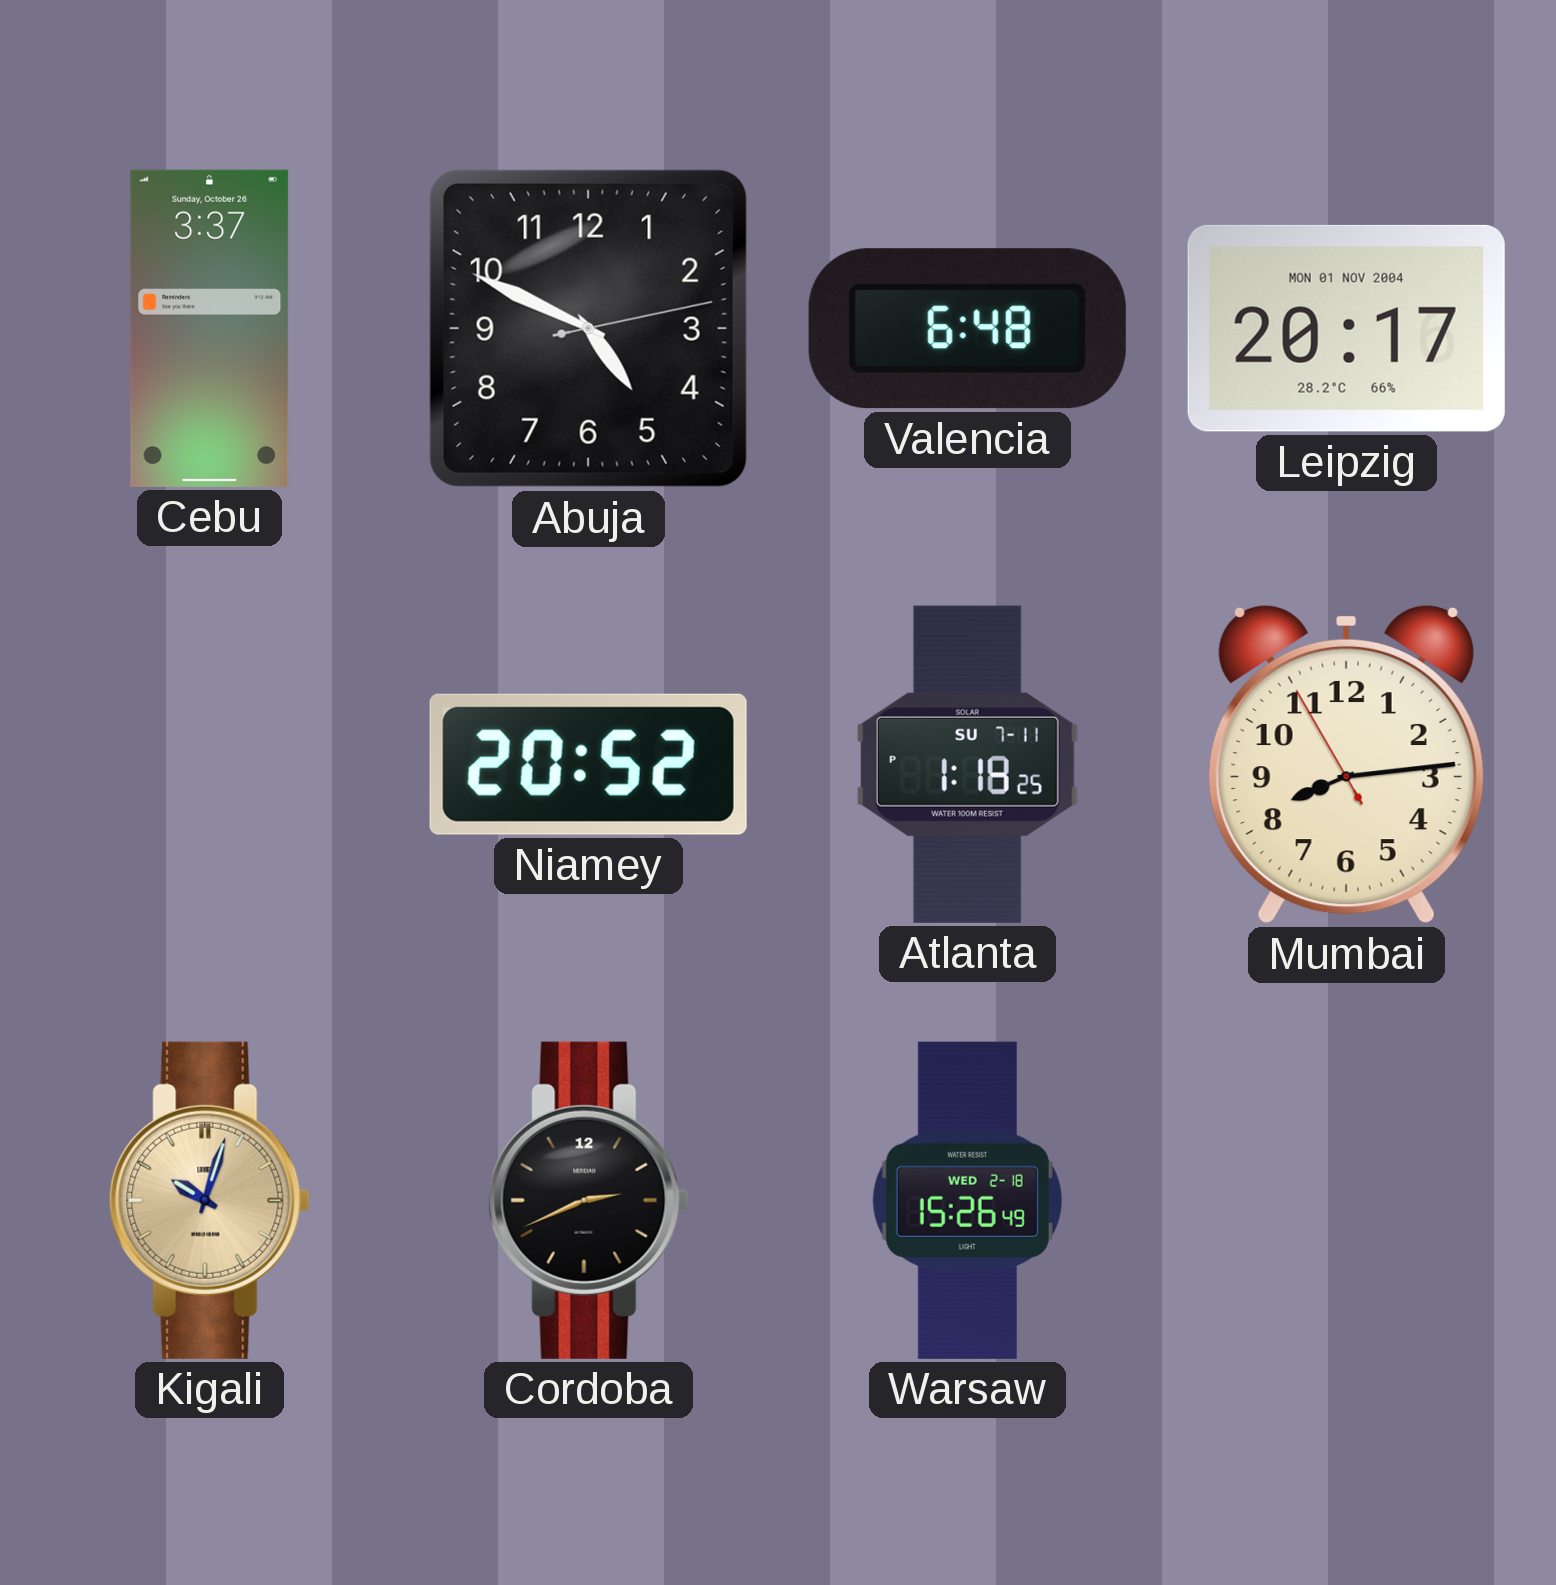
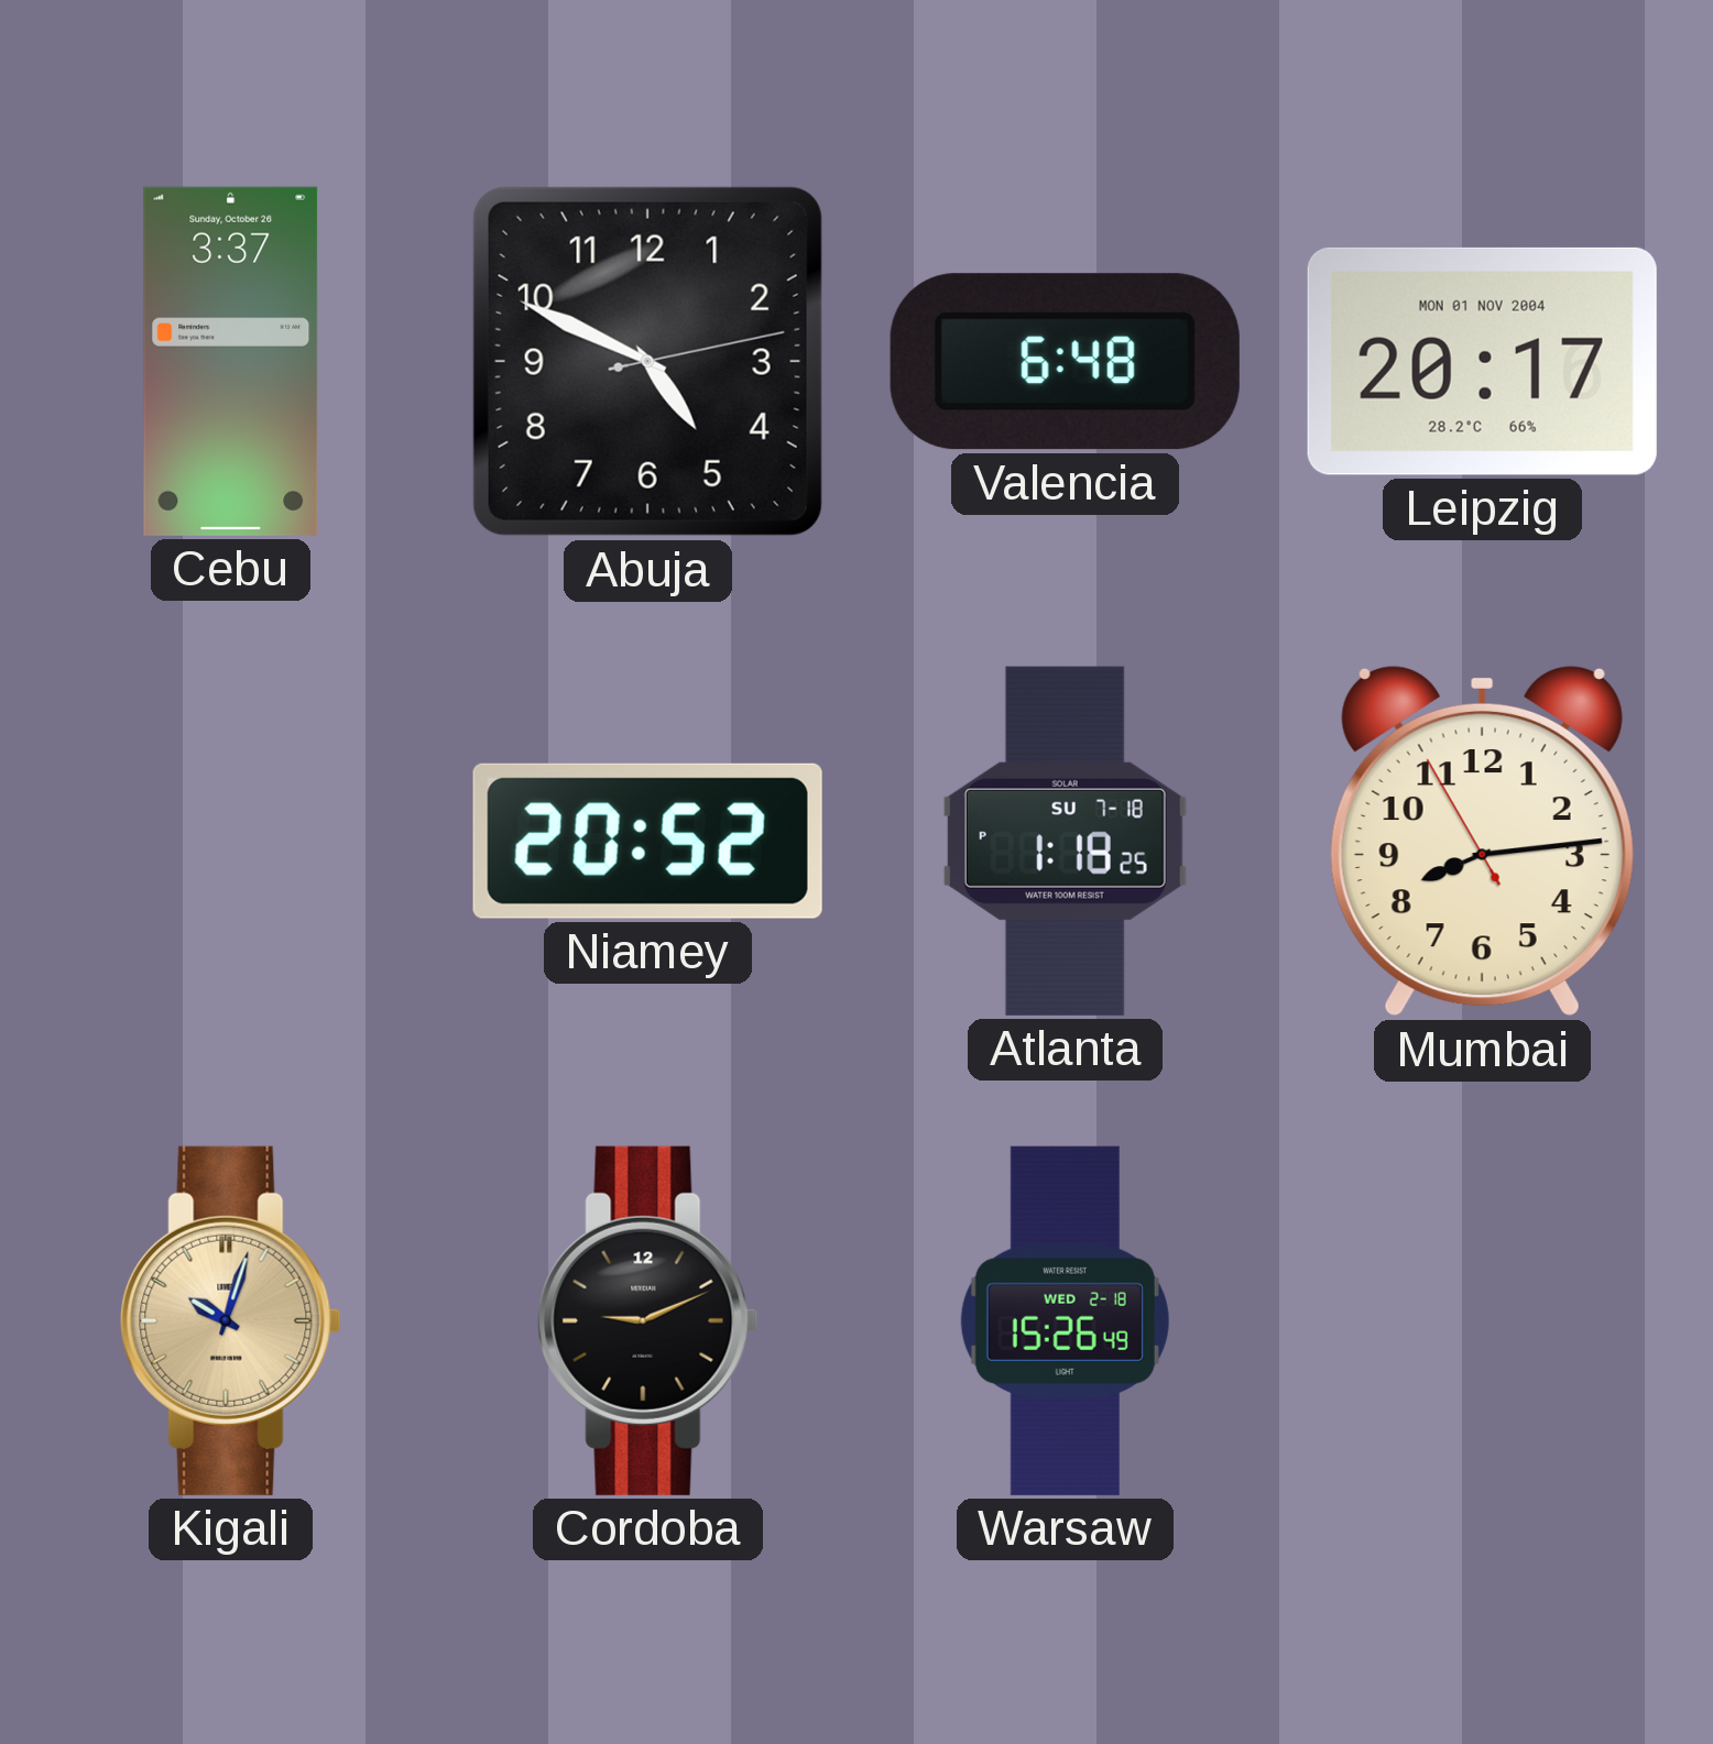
Atlanta date: SU 7-11 -> SU 7-18
Cordoba: 2:41 -> 9:11
